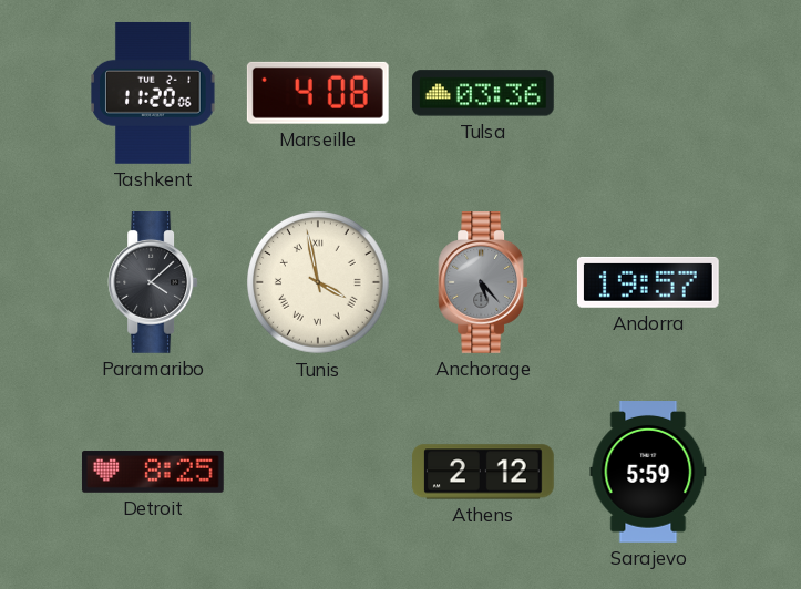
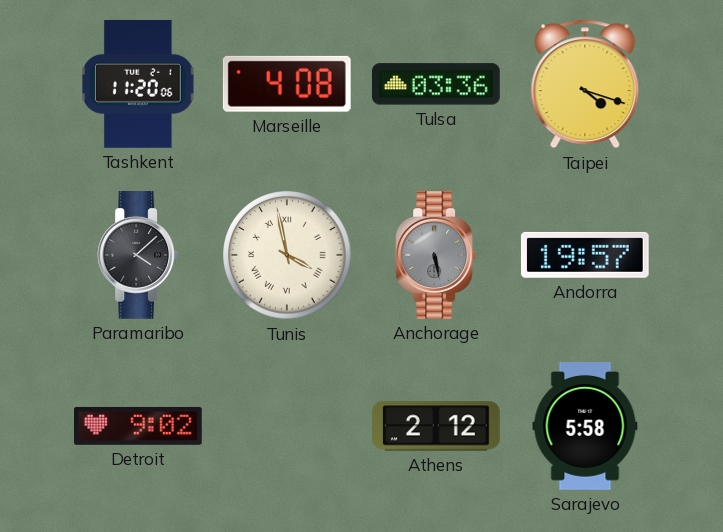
Taipei: none -> 4:18
Anchorage: 5:23 -> 5:28
Detroit: 8:25 -> 9:02
Sarajevo: 5:59 -> 5:58
